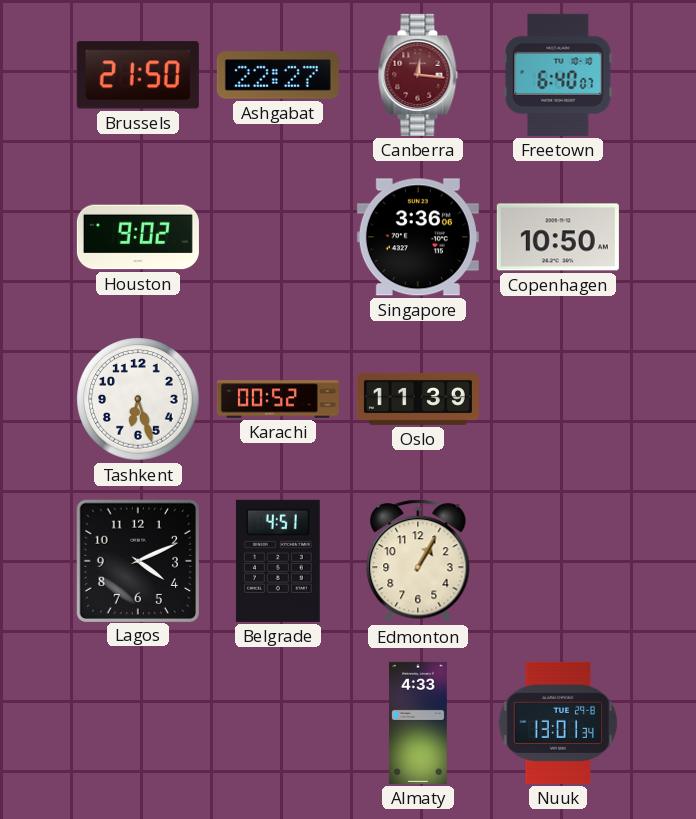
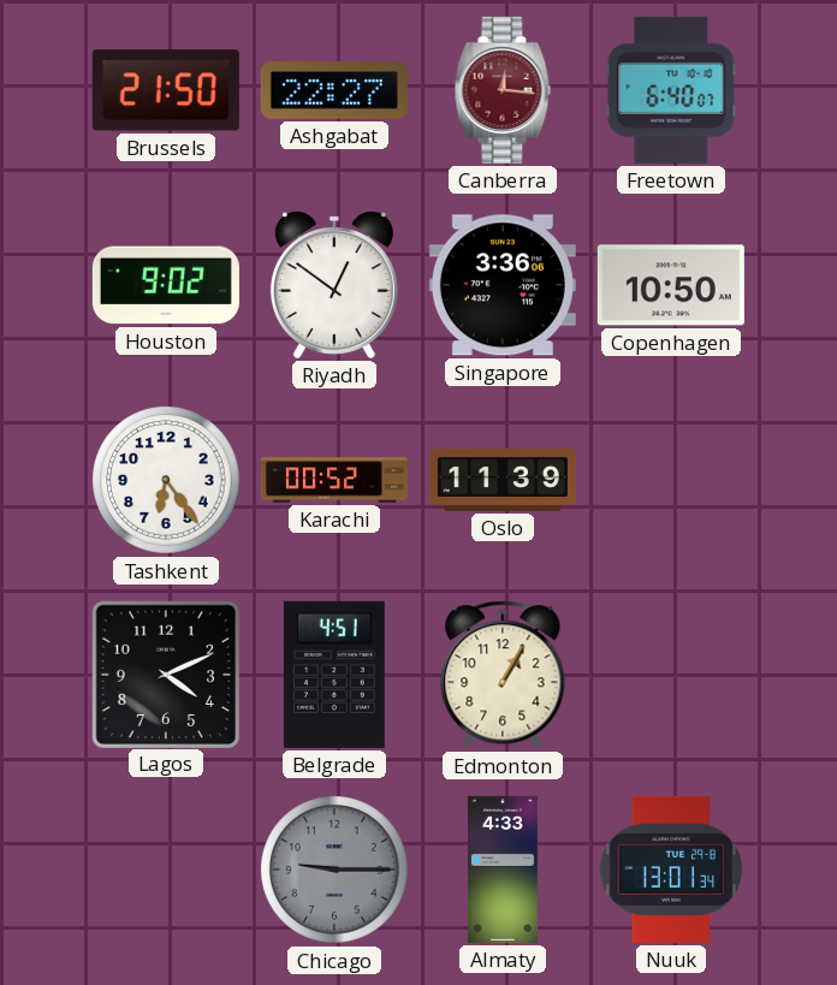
Riyadh: none -> 12:51
Tashkent: 6:27 -> 6:24
Chicago: none -> 9:15
